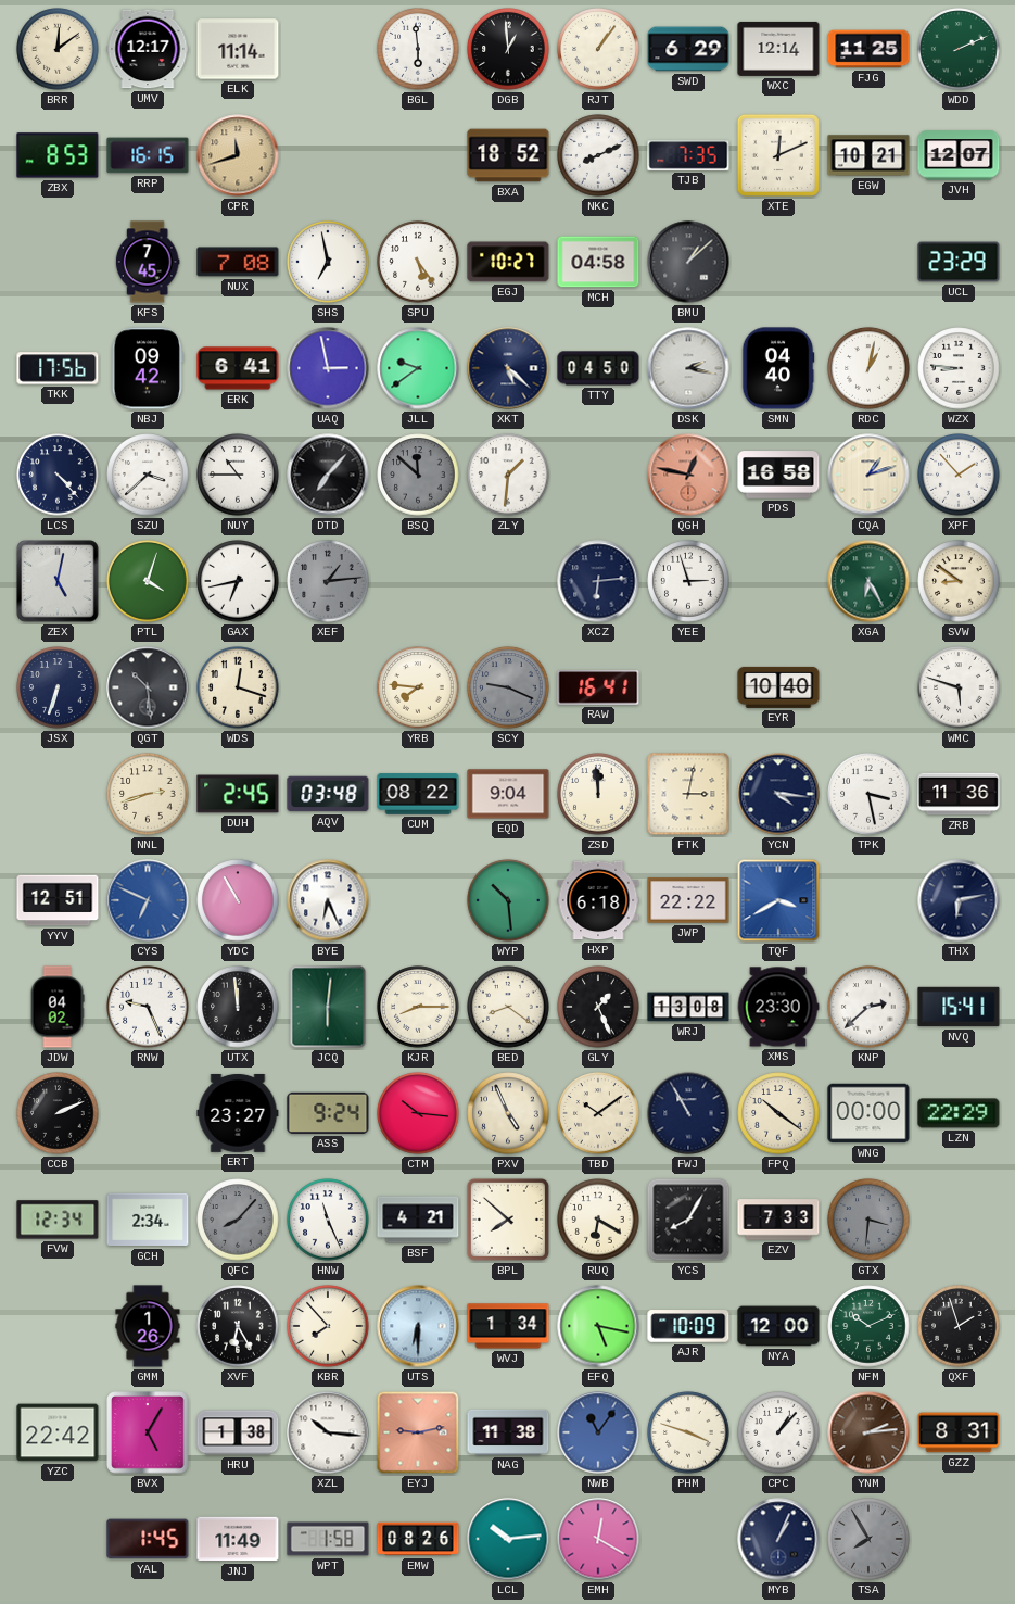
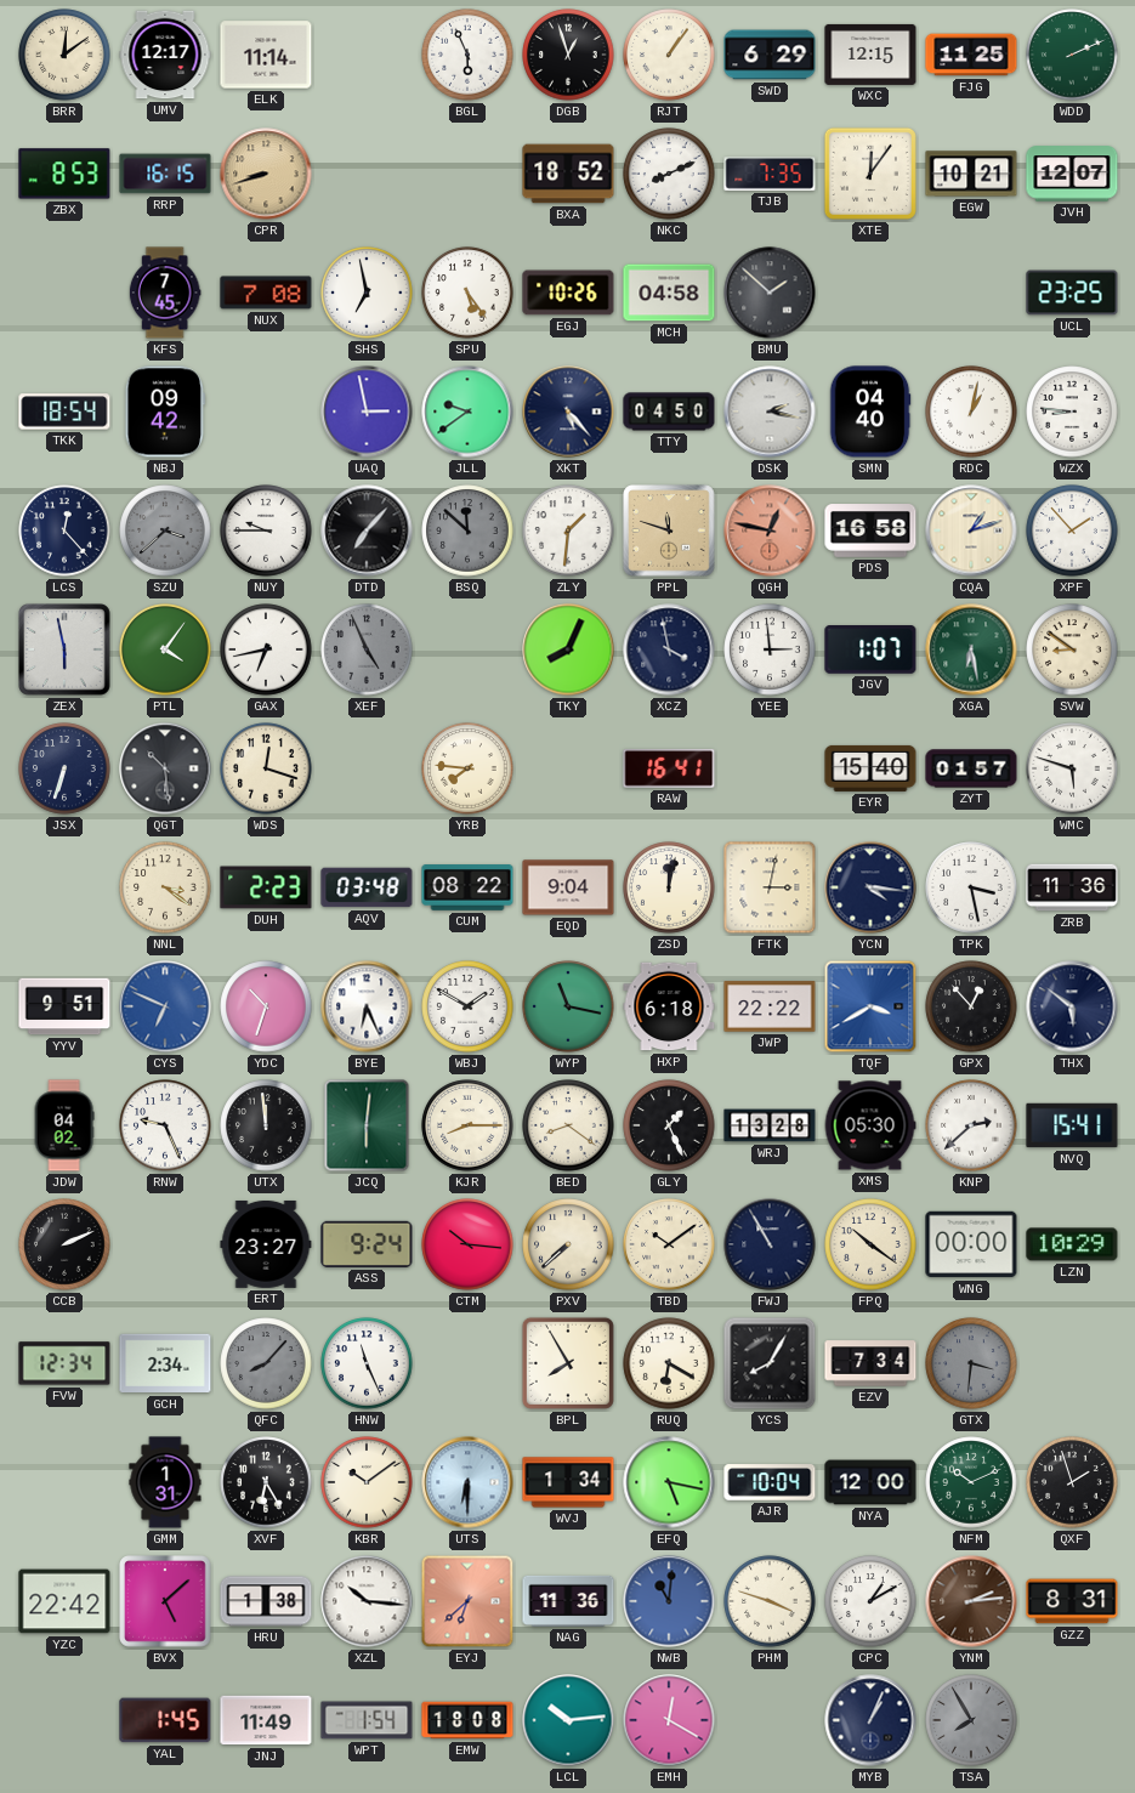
BGL: 5:59 -> 5:56
DGB: 12:59 -> 12:57
WXC: 12:14 -> 12:15
CPR: 11:42 -> 8:42
XTE: 12:11 -> 12:06
EGJ: 10:27 -> 10:26
BMU: 1:08 -> 1:52
UCL: 23:29 -> 23:25
TKK: 17:56 -> 18:54
ERK: 6:41 -> none
XKT: 5:22 -> 5:23
LCS: 4:23 -> 12:23
SZU dial: white -> grey
NUY: 10:45 -> 9:45
PPL: none -> 11:48
ZEX: 5:02 -> 5:58
PTL: 4:03 -> 4:06
XEF: 1:14 -> 4:56
TKY: none -> 8:04
XCZ: 6:14 -> 3:58
YEE: 2:57 -> 2:59
JGV: none -> 1:07
XGA: 6:25 -> 6:28
SCY: 9:19 -> none
EYR: 10:40 -> 15:40
ZYT: none -> 01:57
NNL: 2:42 -> 3:21
DUH: 2:45 -> 2:23
ZSD: 11:59 -> 12:02
YYV: 12:51 -> 9:51
YDC: 10:55 -> 10:33
WBJ: none -> 1:50
WYP: 10:29 -> 11:17
GPX: none -> 12:53
THX: 6:13 -> 5:51
WRJ: 13:08 -> 13:28
XMS: 23:30 -> 05:30
PXV: 4:56 -> 7:38
LZN: 22:29 -> 10:29
BSF: 4:21 -> none
BPL: 7:52 -> 7:55
EZV: 7:33 -> 7:34
GMM: 1:26 -> 1:31
KBR: 7:53 -> 10:09
AJR: 10:09 -> 10:04
BVX: 5:05 -> 5:08
EYJ: 9:13 -> 6:38
NAG: 11:38 -> 11:36
NWB: 11:06 -> 11:01
CPC: 1:07 -> 1:10
WPT: 1:58 -> 1:54
EMW: 08:26 -> 18:08
